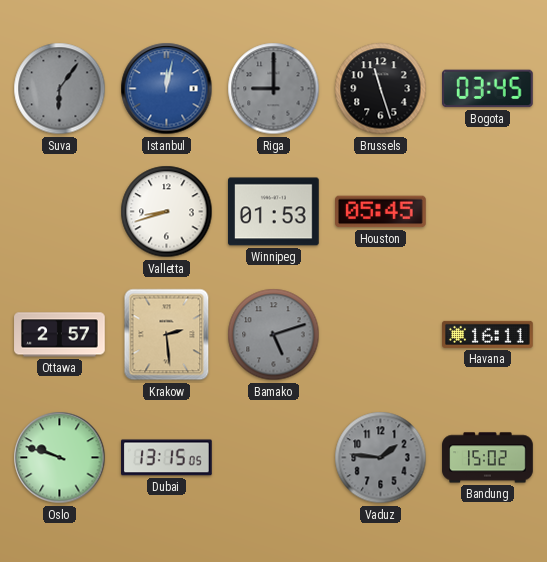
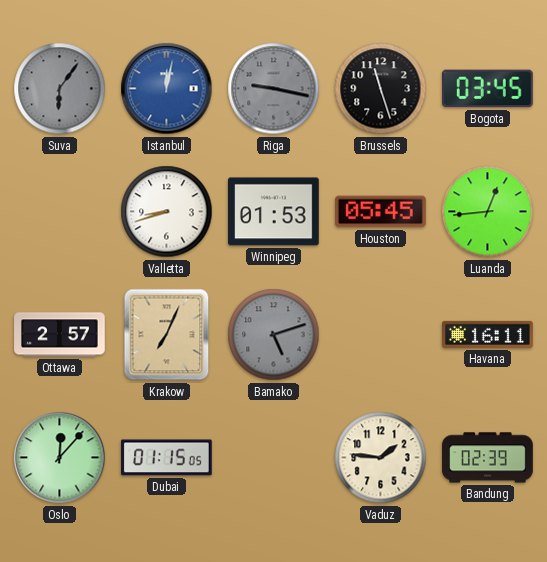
Riga: 9:00 -> 9:17
Luanda: none -> 12:44
Krakow: 2:29 -> 7:04
Oslo: 9:48 -> 12:07
Dubai: 13:15 -> 01:15
Vaduz dial: grey -> cream
Bandung: 15:02 -> 02:39
